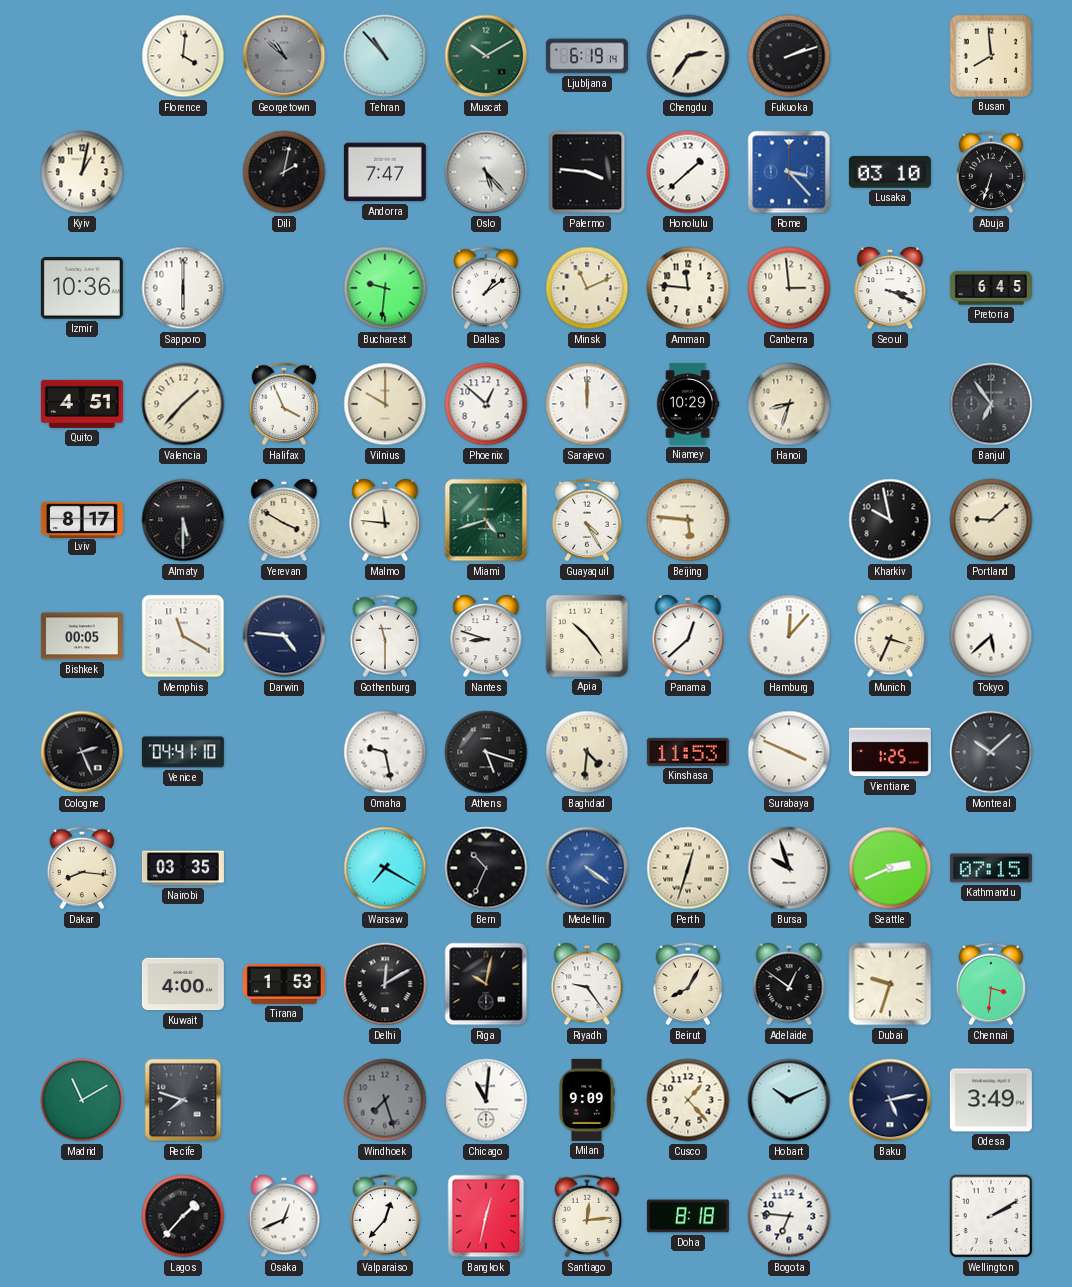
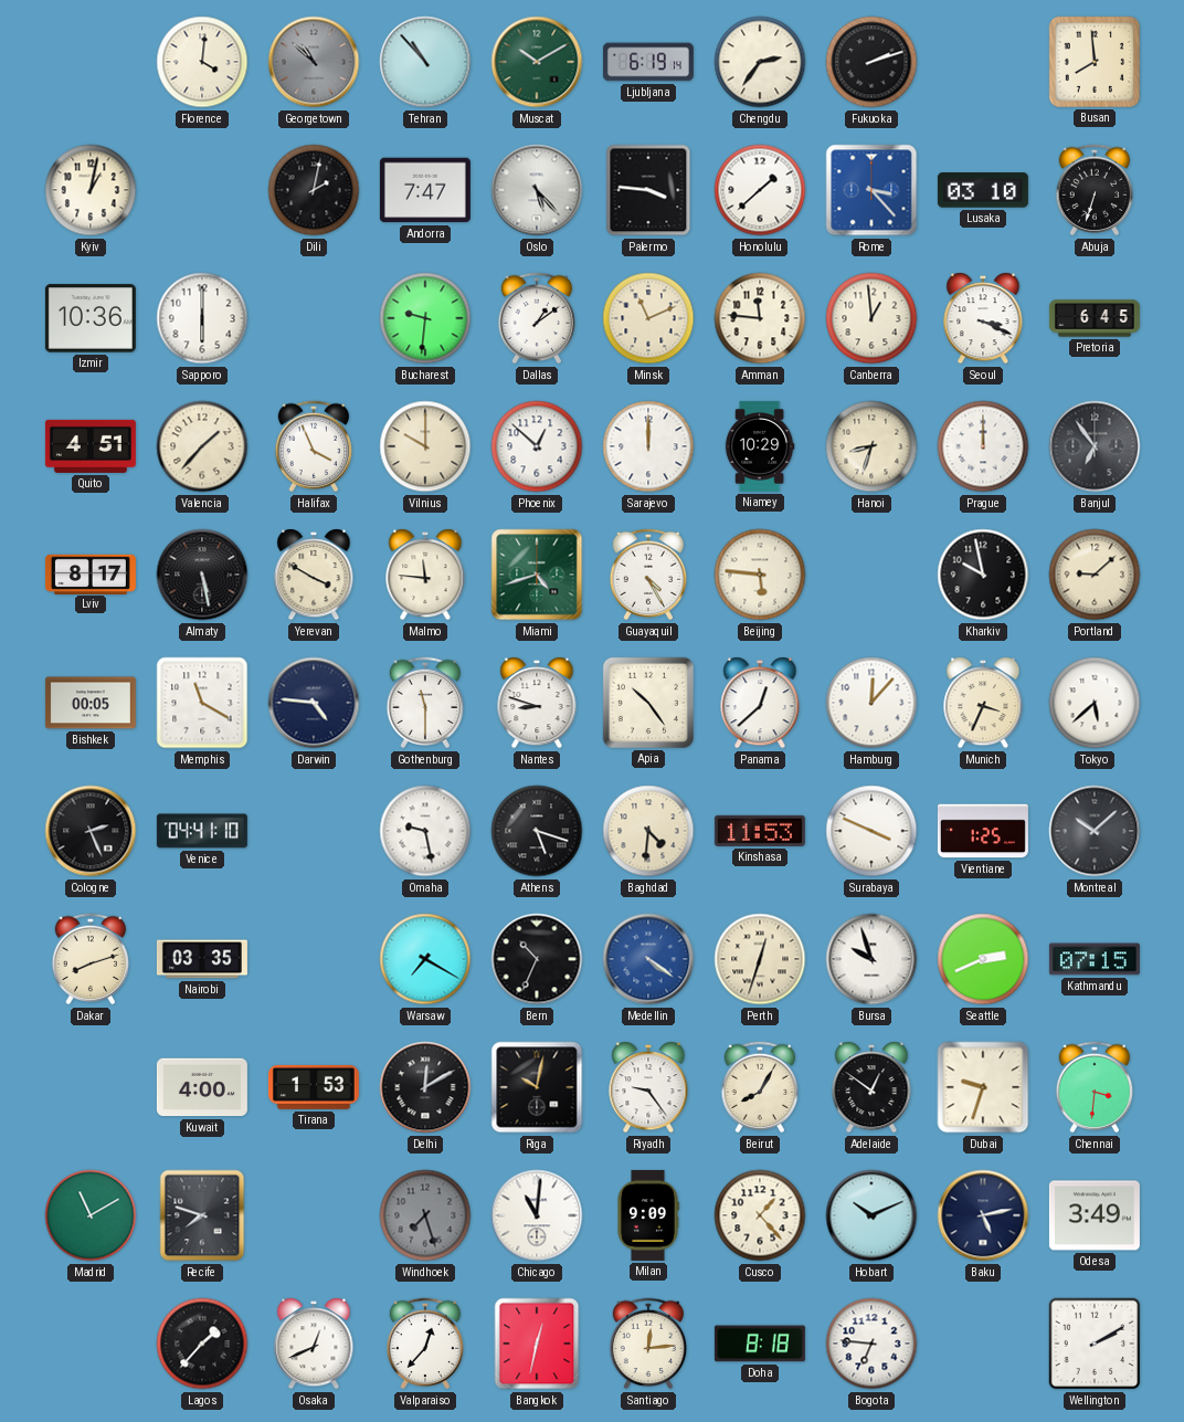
Canberra: 2:59 -> 12:59
Prague: none -> 12:00
Almaty: 5:30 -> 5:28
Dakar: 8:16 -> 8:12
